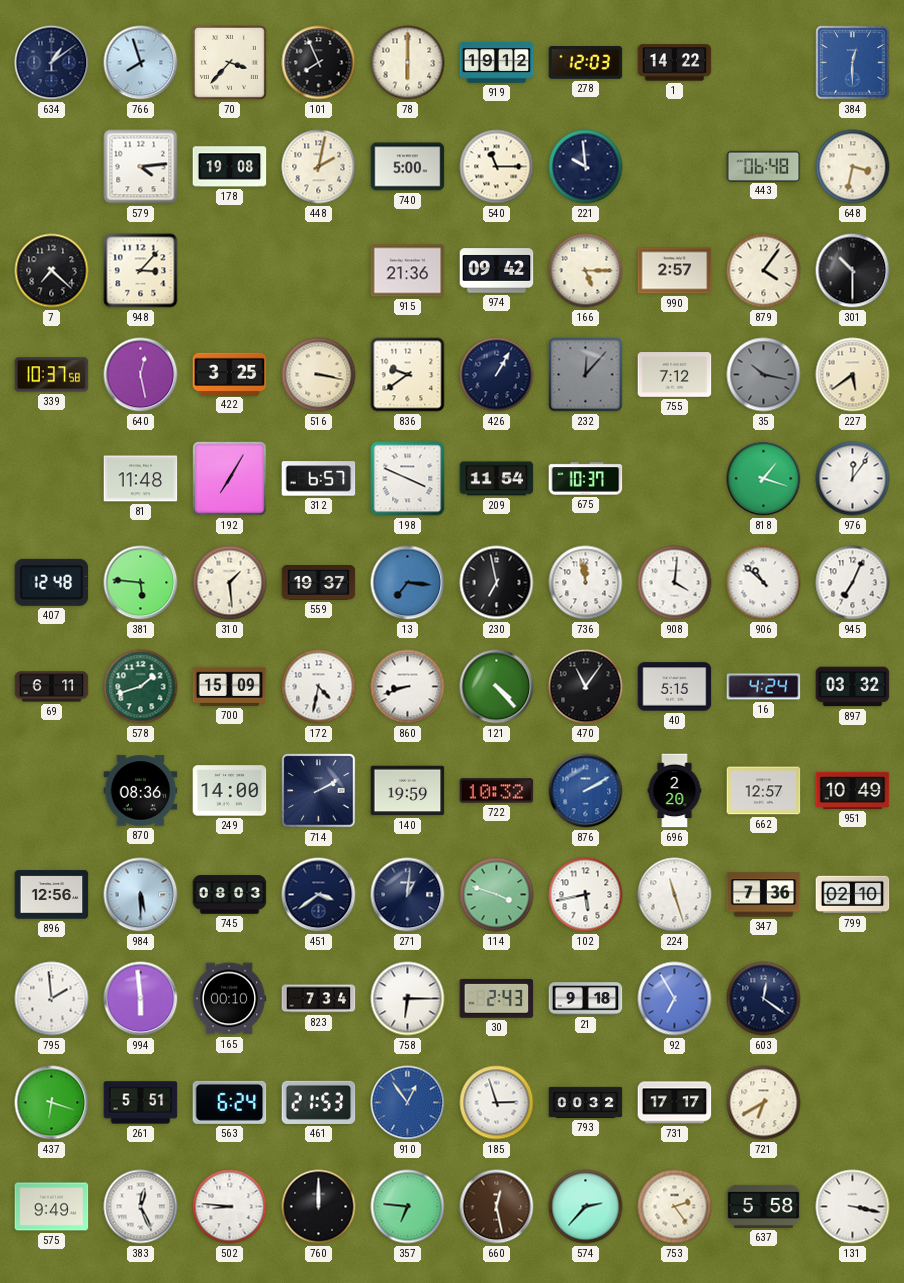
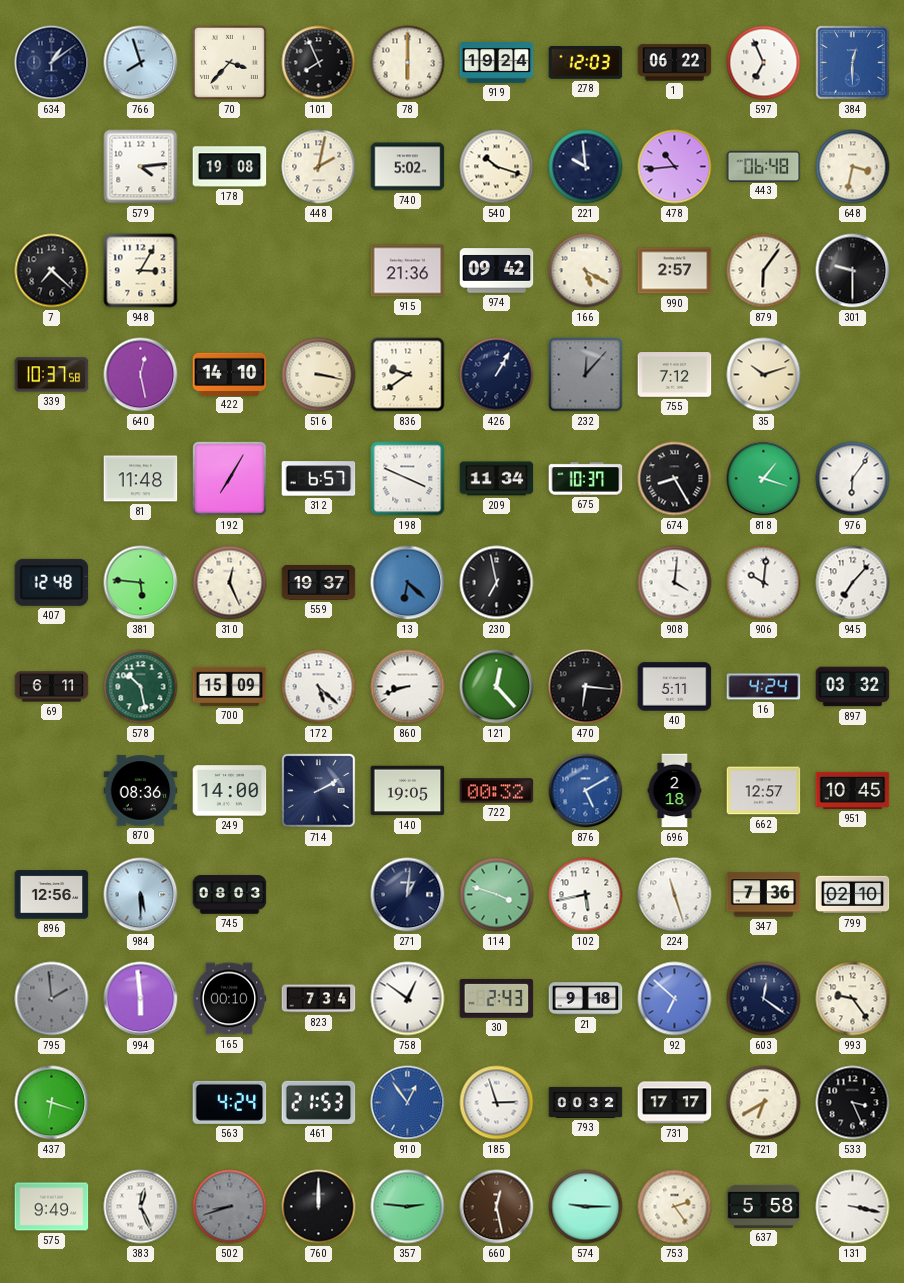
919: 19:12 -> 19:24
1: 14:22 -> 06:22
597: none -> 6:56
740: 5:00 -> 5:02
540: 11:15 -> 10:18
478: none -> 10:44
948: 3:07 -> 3:05
166: 5:15 -> 5:20
879: 4:06 -> 6:06
301: 10:30 -> 9:30
422: 3:25 -> 14:10
35: 10:17 -> 10:12
35 dial: grey -> cream
227: 5:39 -> none
209: 11:54 -> 11:34
674: none -> 8:25
976: 12:06 -> 6:06
310: 1:29 -> 12:26
13: 7:16 -> 6:22
736: 11:58 -> none
906: 10:52 -> 10:01
945: 7:04 -> 7:07
578: 1:42 -> 10:28
172: 4:32 -> 5:22
121: 4:23 -> 12:23
470: 11:06 -> 6:16
40: 5:15 -> 5:11
140: 19:59 -> 19:05
722: 10:32 -> 00:32
876: 2:10 -> 5:10
696: 2:20 -> 2:18
951: 10:49 -> 10:45
451: 3:39 -> none
795 dial: white -> grey
758: 6:15 -> 12:51
92: 6:55 -> 6:52
993: none -> 9:24
261: 5:51 -> none
563: 6:24 -> 4:24
533: none -> 3:26
502: 8:46 -> 8:42
502 dial: white -> grey
357: 6:46 -> 2:46
574: 2:37 -> 9:15
